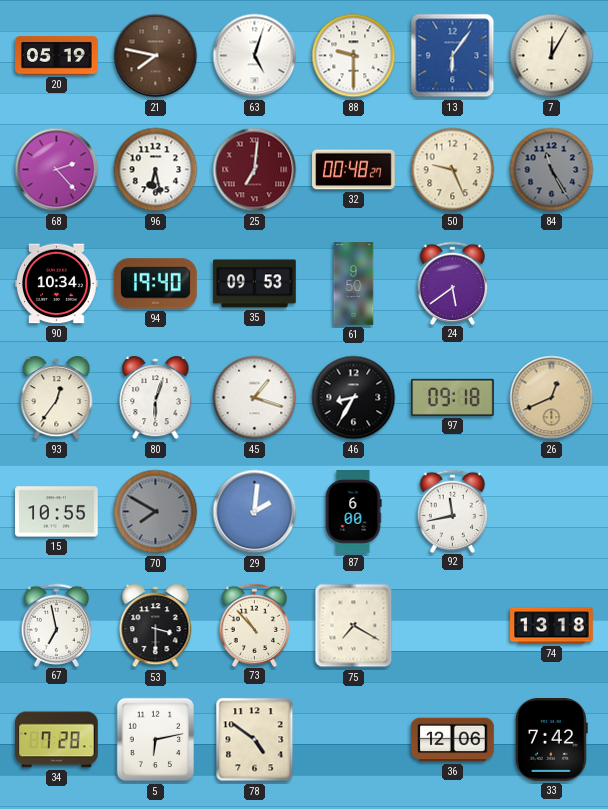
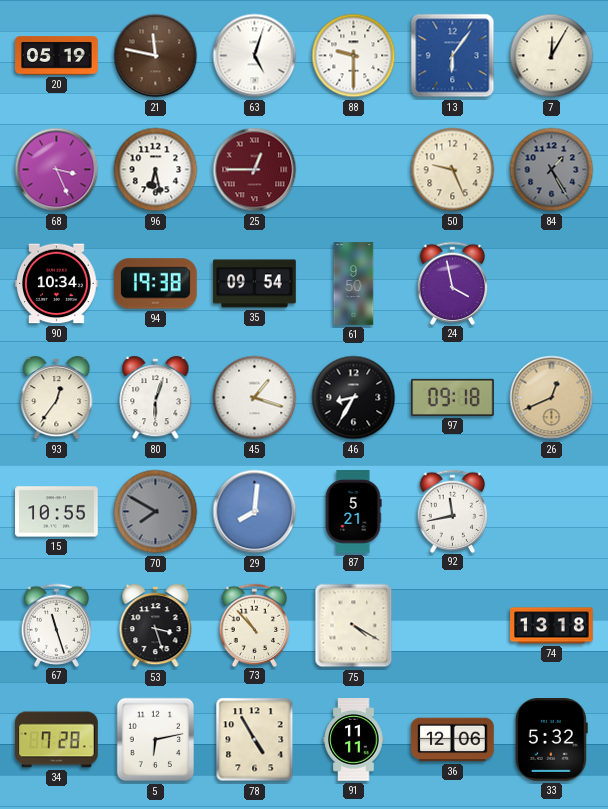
21: 7:47 -> 11:47
68: 2:23 -> 3:26
25: 7:01 -> 12:45
32: 00:48 -> none
84: 11:25 -> 1:25
94: 19:40 -> 19:38
35: 09:53 -> 09:54
24: 5:39 -> 3:58
29: 2:01 -> 8:01
87: 6:00 -> 5:21
67: 6:58 -> 11:27
53: 3:30 -> 3:27
75: 7:20 -> 4:20
78: 4:51 -> 4:55
91: none -> 11:11
33: 7:42 -> 5:32
